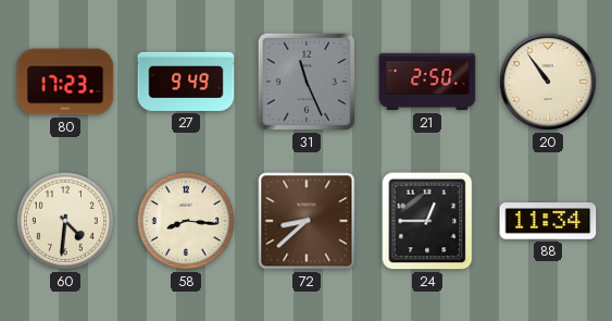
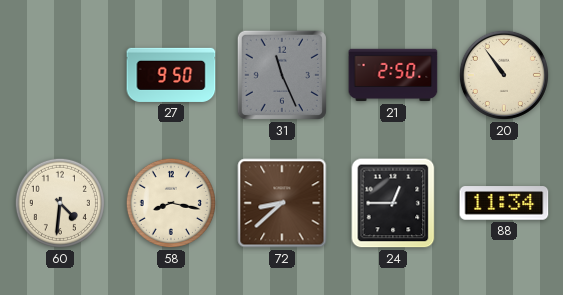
80: 17:23 -> none
27: 9:49 -> 9:50
58: 8:16 -> 8:17
